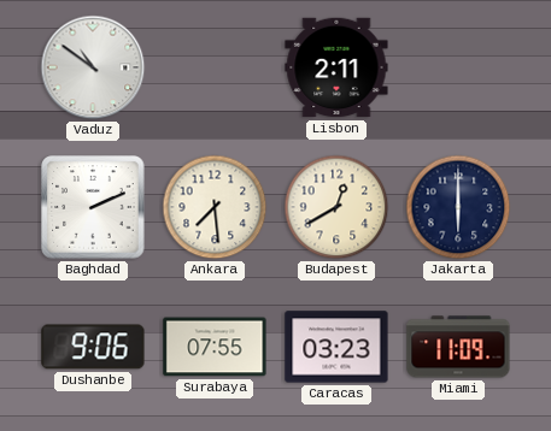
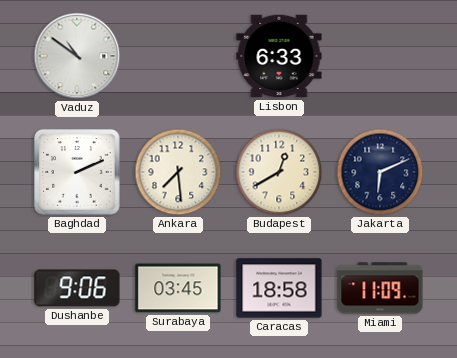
Lisbon: 2:11 -> 6:33
Jakarta: 6:00 -> 6:11
Surabaya: 07:55 -> 03:45
Caracas: 03:23 -> 18:58
